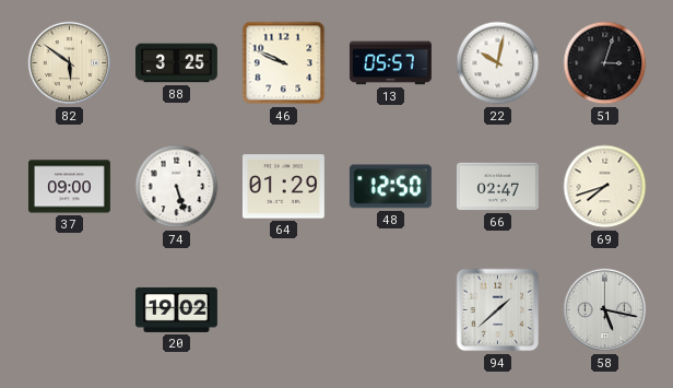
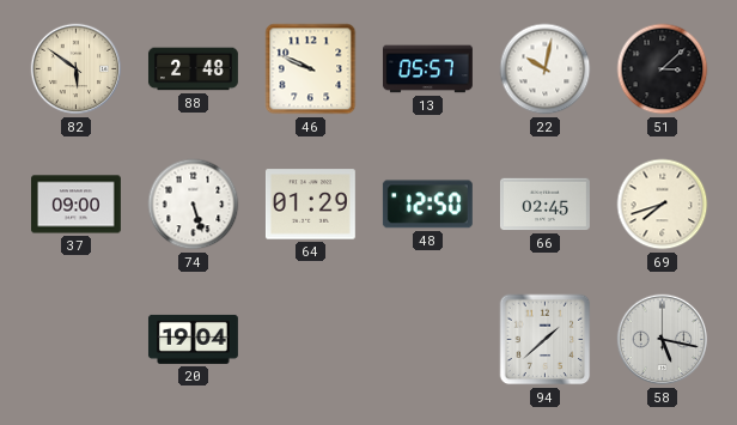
88: 3:25 -> 2:48
51: 3:03 -> 3:08
66: 02:47 -> 02:45
20: 19:02 -> 19:04
